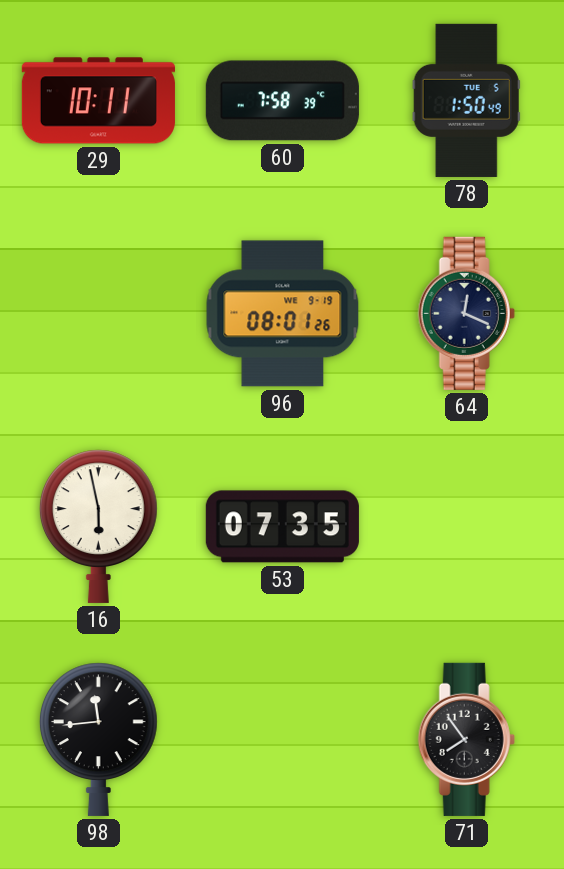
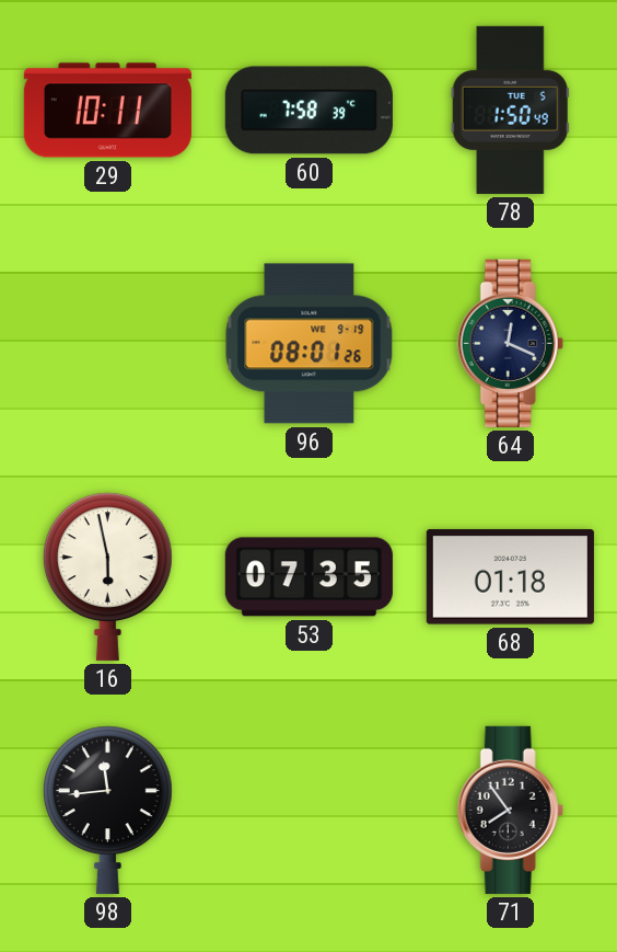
68: none -> 01:18
